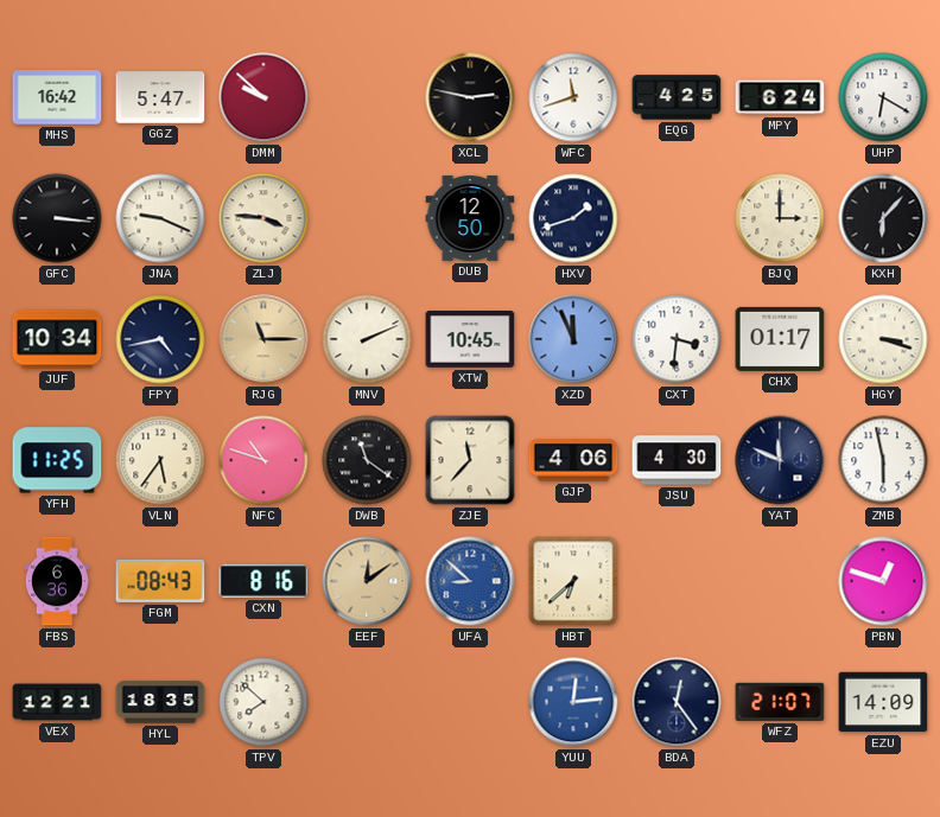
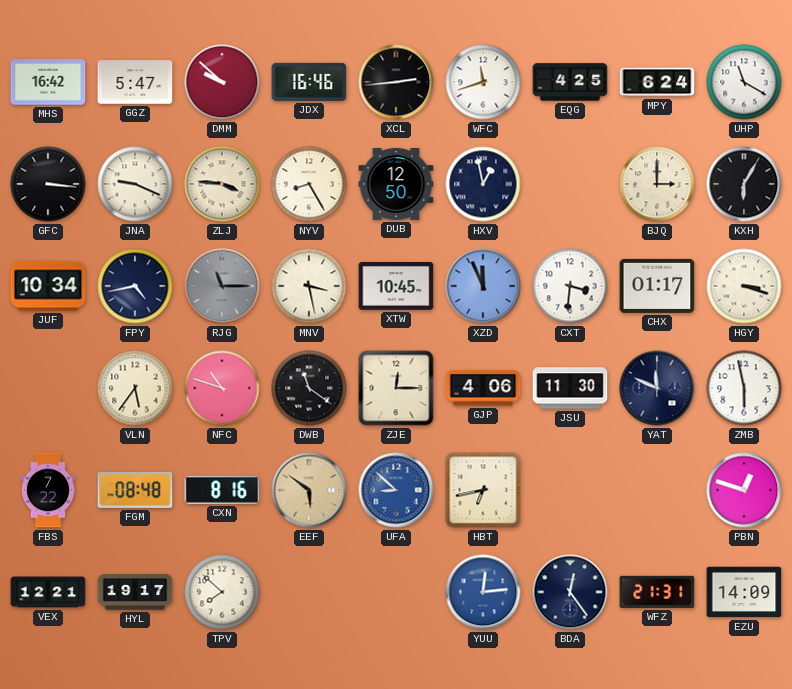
JDX: none -> 16:46
XCL: 2:47 -> 2:44
UHP: 6:20 -> 11:20
NYV: none -> 8:25
HXV: 1:42 -> 12:58
KXH: 6:07 -> 6:05
RJG dial: champagne -> grey
MNV: 2:11 -> 3:28
YFH: 11:25 -> none
ZJE: 11:37 -> 12:15
JSU: 4:30 -> 11:30
FBS: 6:36 -> 7:22
FGM: 08:43 -> 08:48
EEF: 12:09 -> 5:51
HBT: 6:38 -> 6:43
HYL: 18:35 -> 19:17
WFZ: 21:07 -> 21:31
